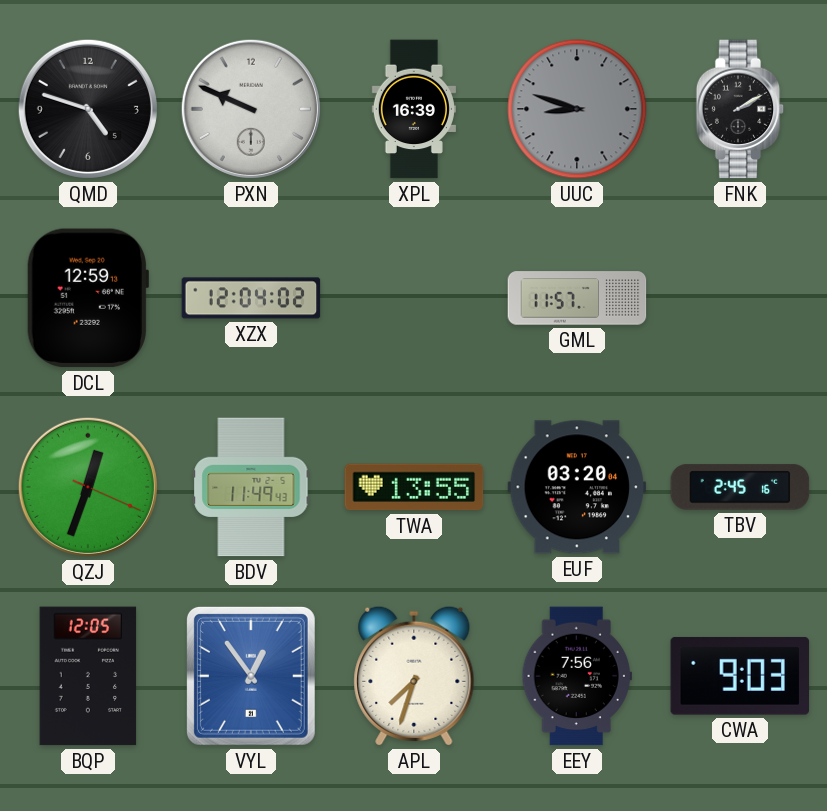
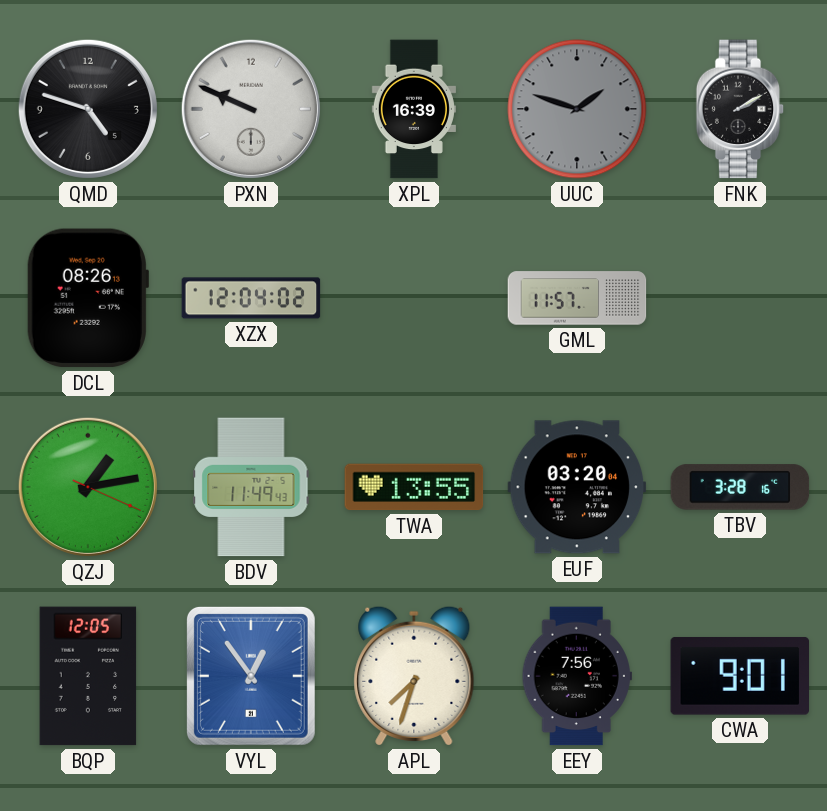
UUC: 8:48 -> 1:48
DCL: 12:59 -> 08:26
QZJ: 12:33 -> 1:13
TBV: 2:45 -> 3:28
CWA: 9:03 -> 9:01
